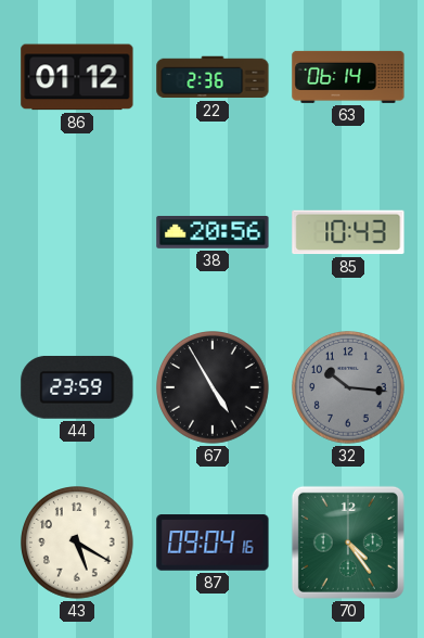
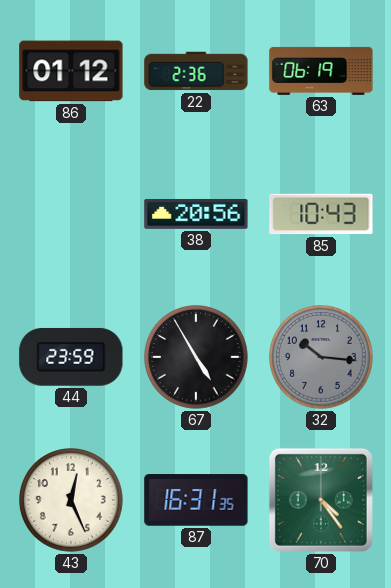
63: 06:14 -> 06:19
43: 5:20 -> 12:26
87: 09:04 -> 16:31
